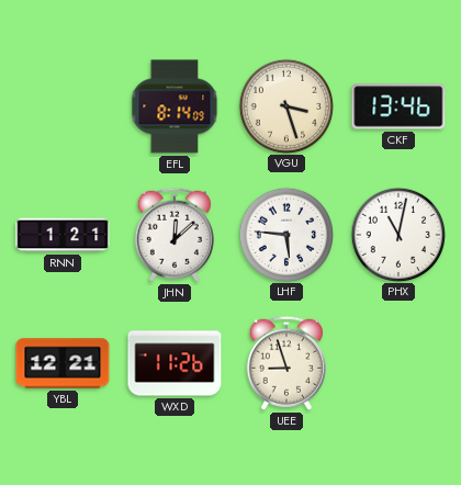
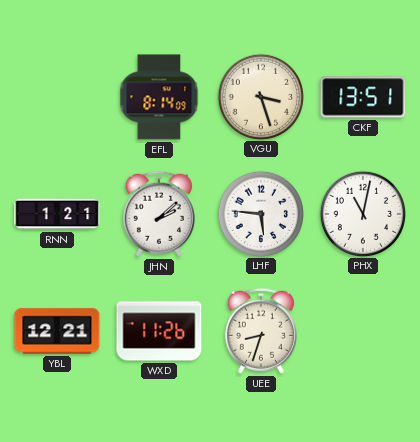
CKF: 13:46 -> 13:51
JHN: 12:08 -> 2:08
UEE: 8:57 -> 8:33
